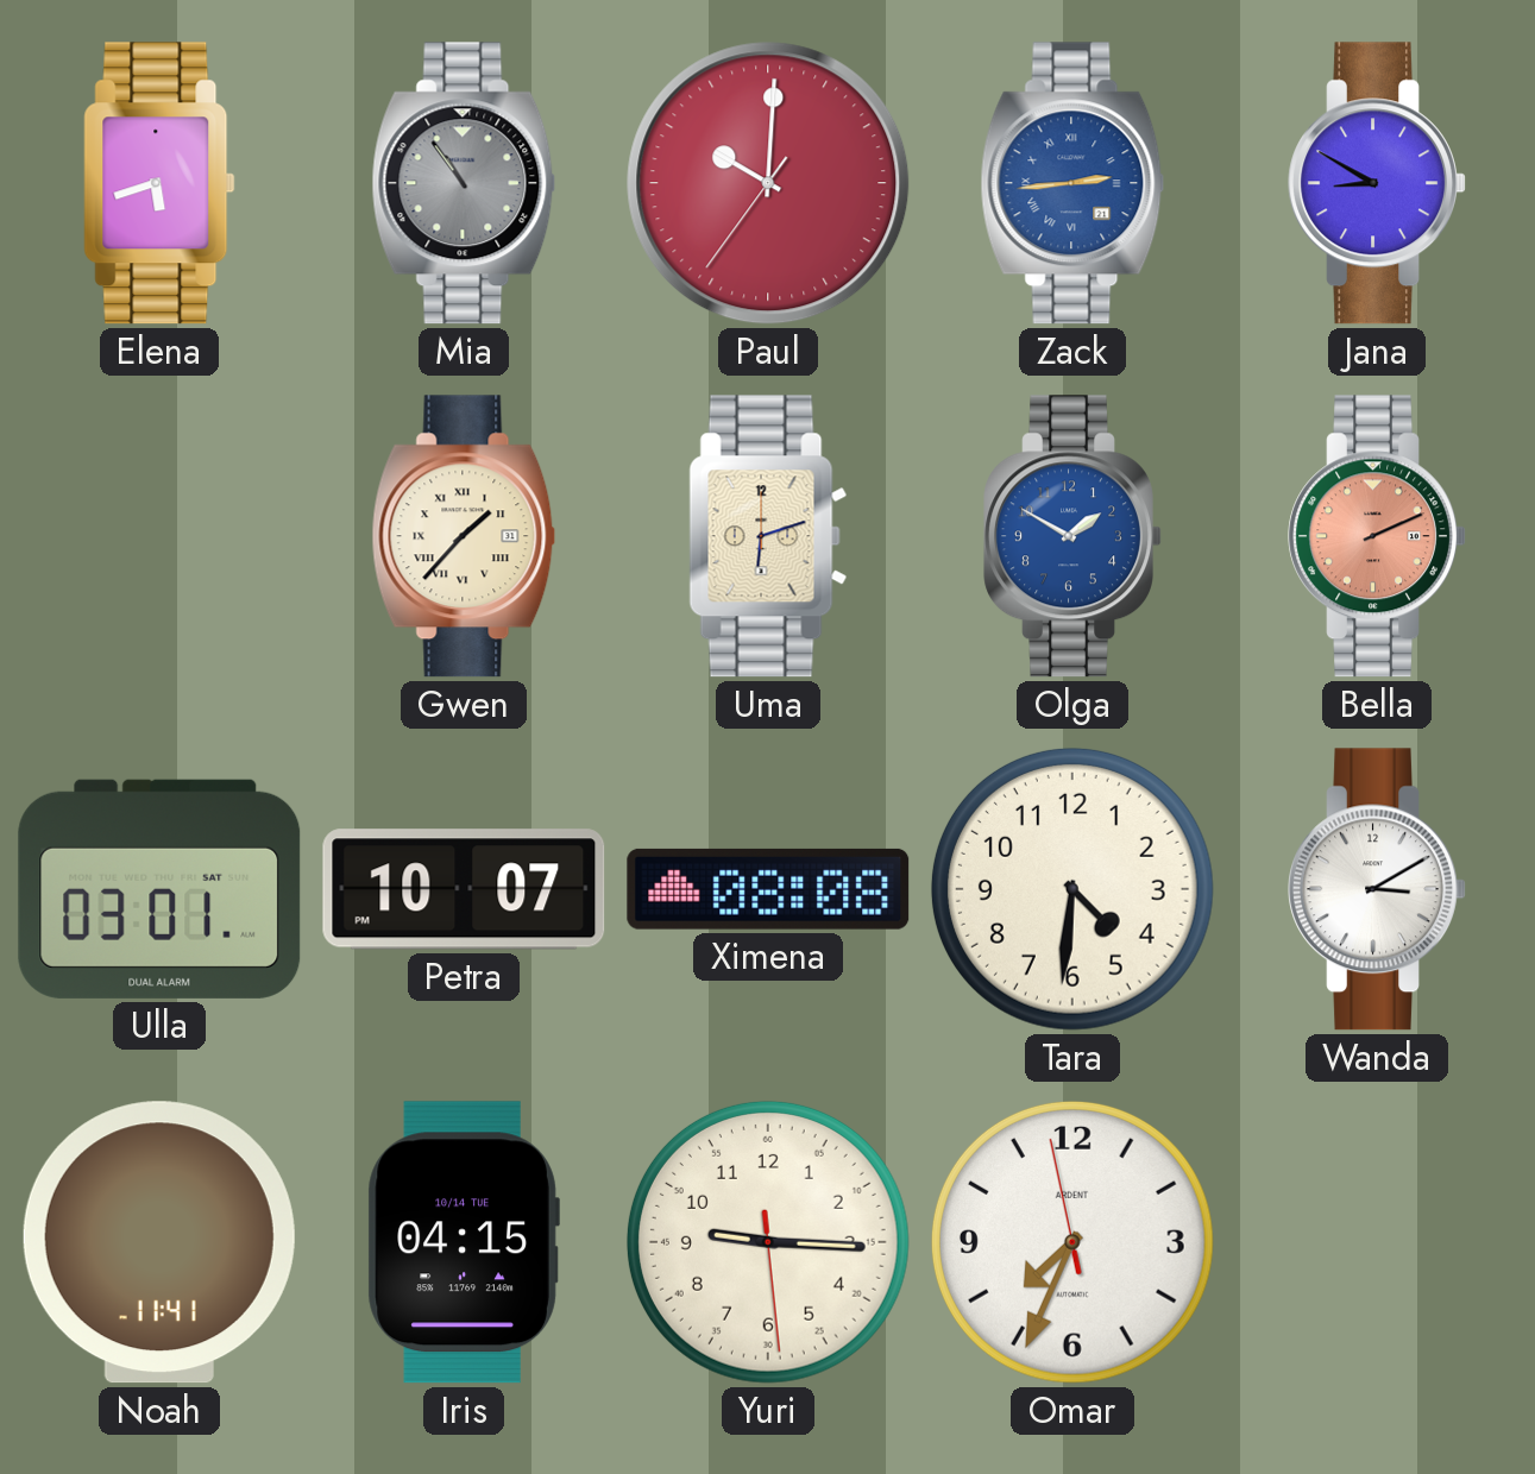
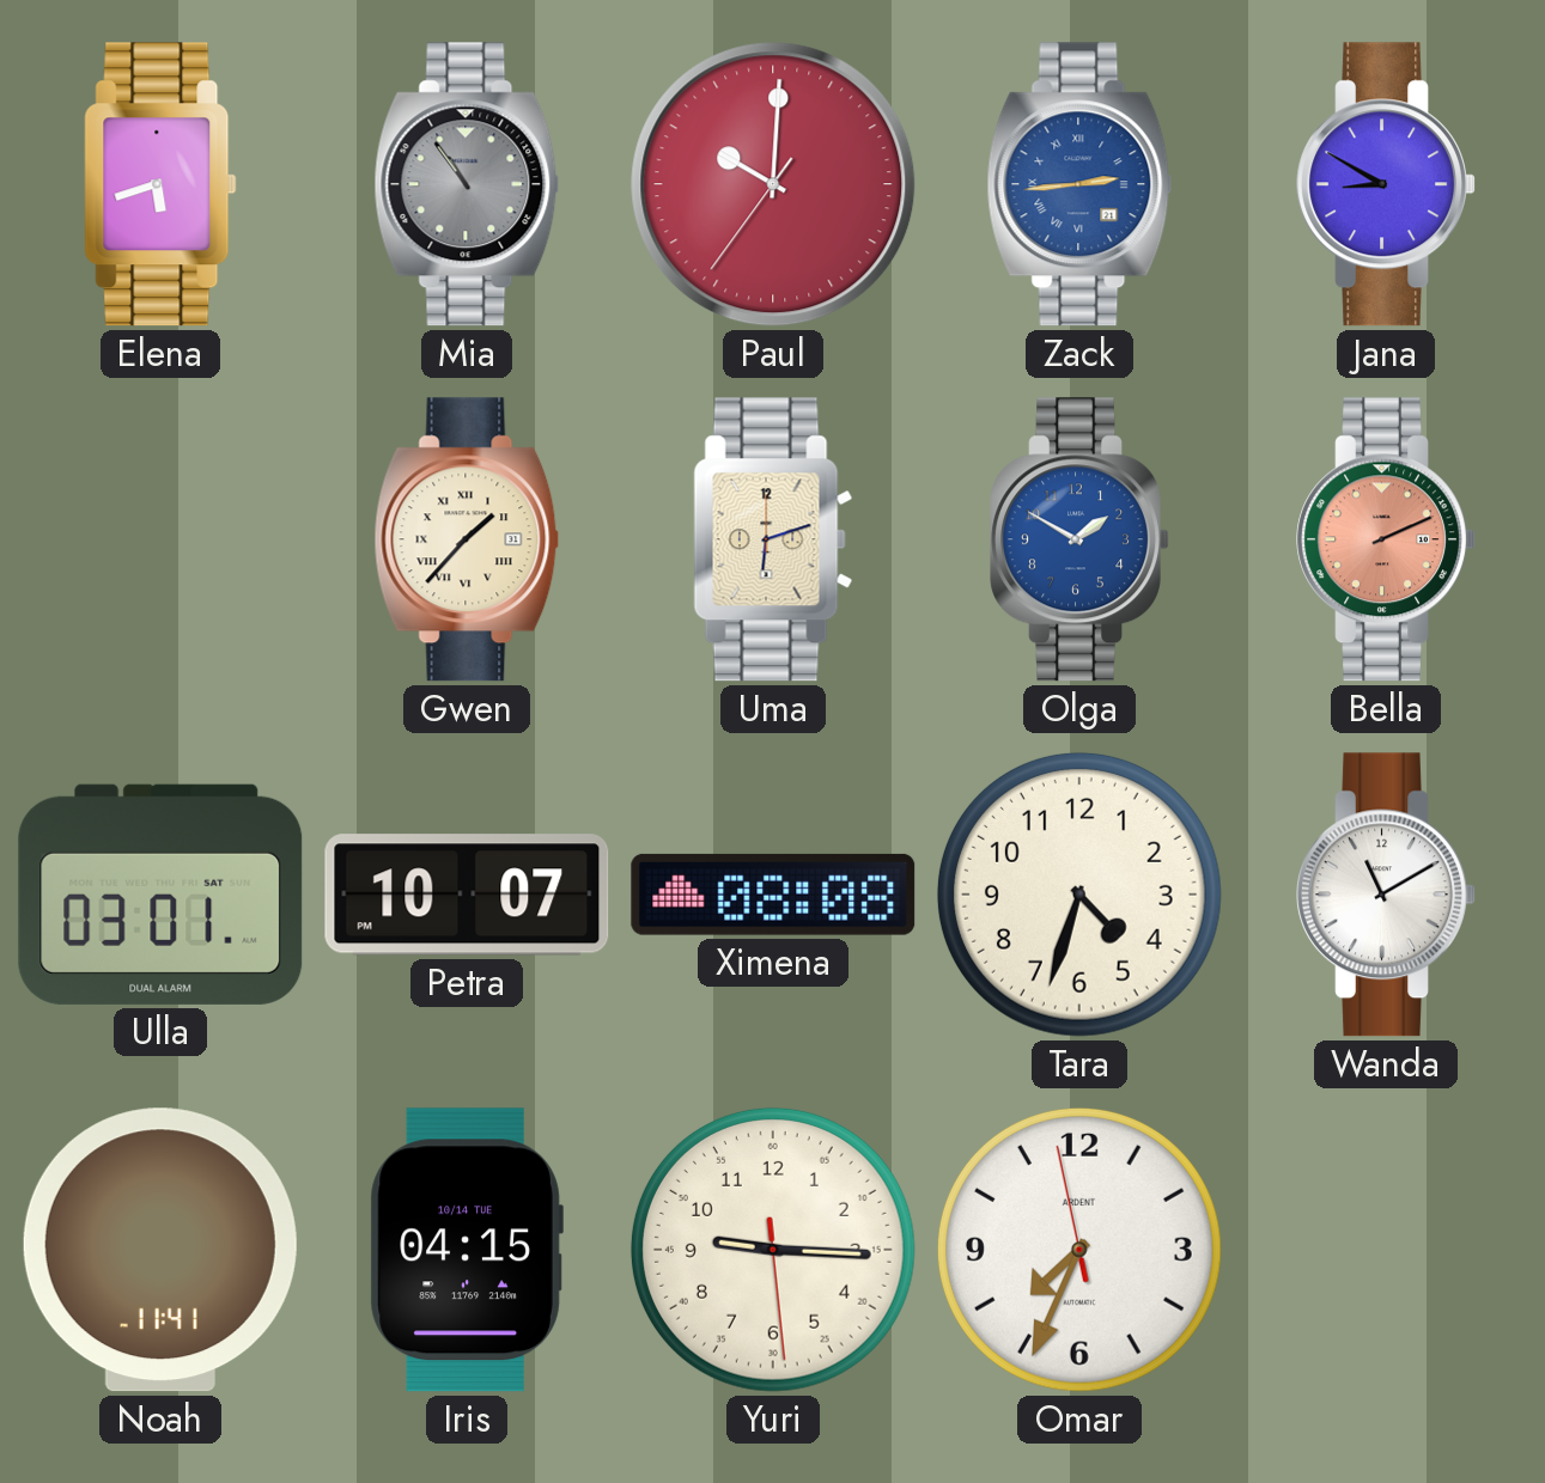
Tara: 4:31 -> 4:33
Wanda: 3:10 -> 11:10
